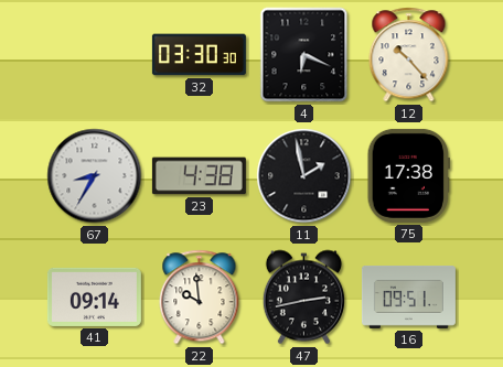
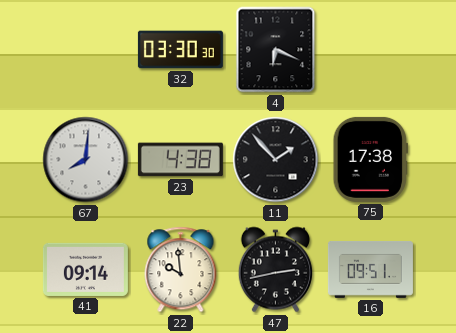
12: 10:23 -> none
67: 8:35 -> 8:01
11: 1:58 -> 1:53
